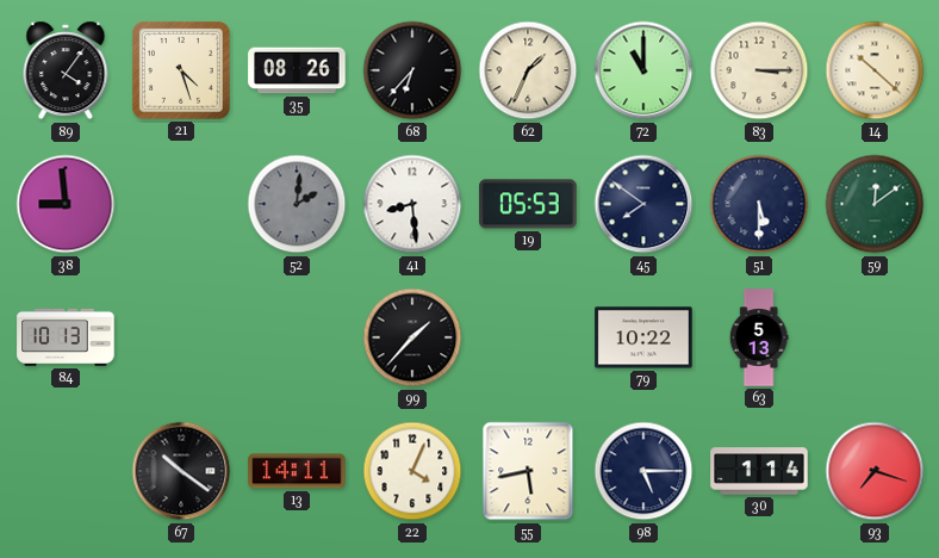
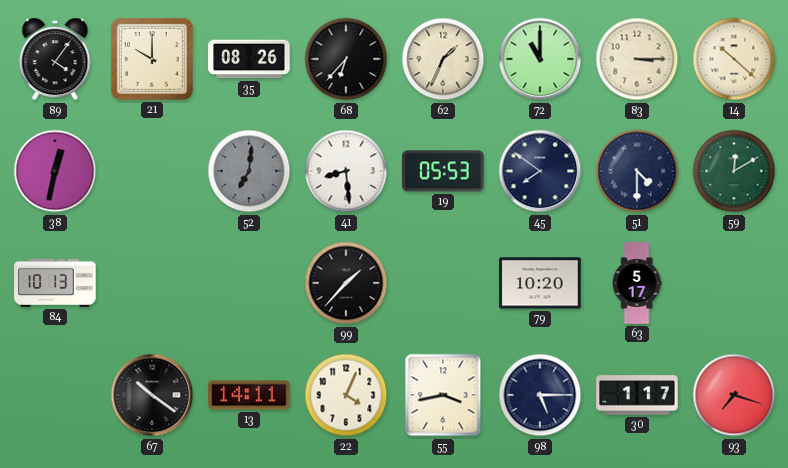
21: 4:27 -> 10:00
38: 8:59 -> 12:32
52: 2:01 -> 7:01
51: 5:30 -> 4:30
59: 12:09 -> 12:10
79: 10:22 -> 10:20
63: 5:13 -> 5:17
55: 5:43 -> 3:43
30: 1:14 -> 1:17
